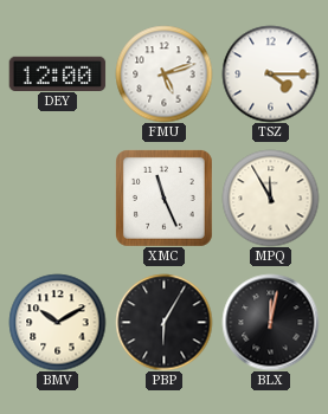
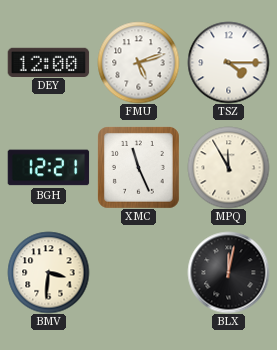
BGH: none -> 12:21
BMV: 10:10 -> 3:31
PBP: 6:05 -> none
